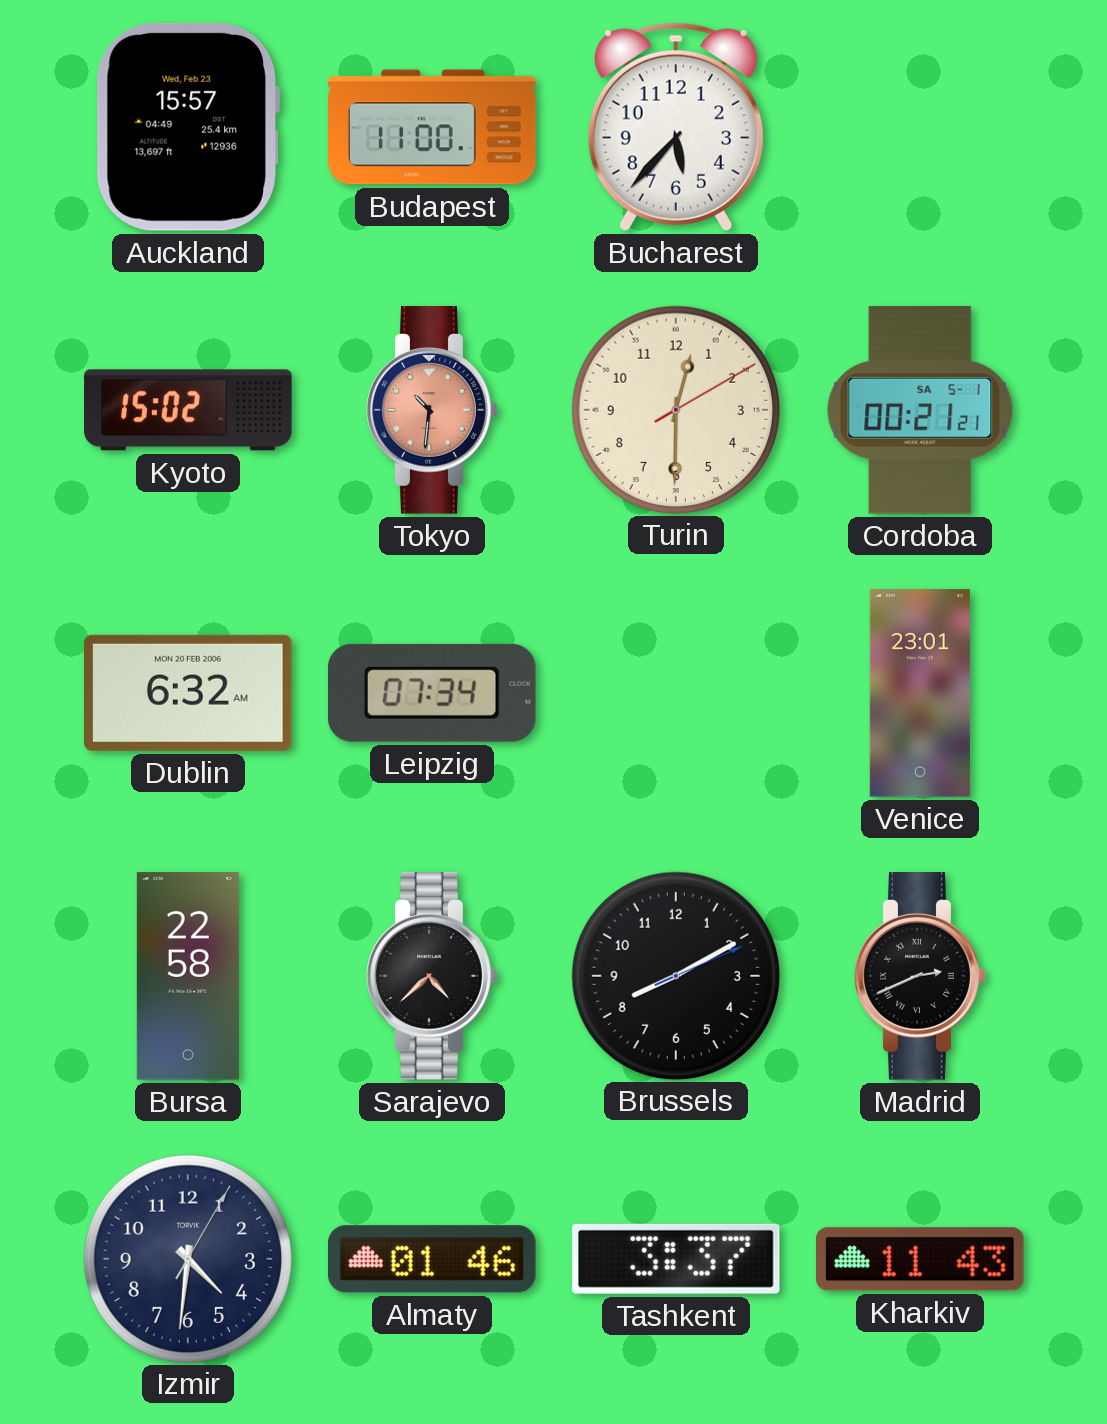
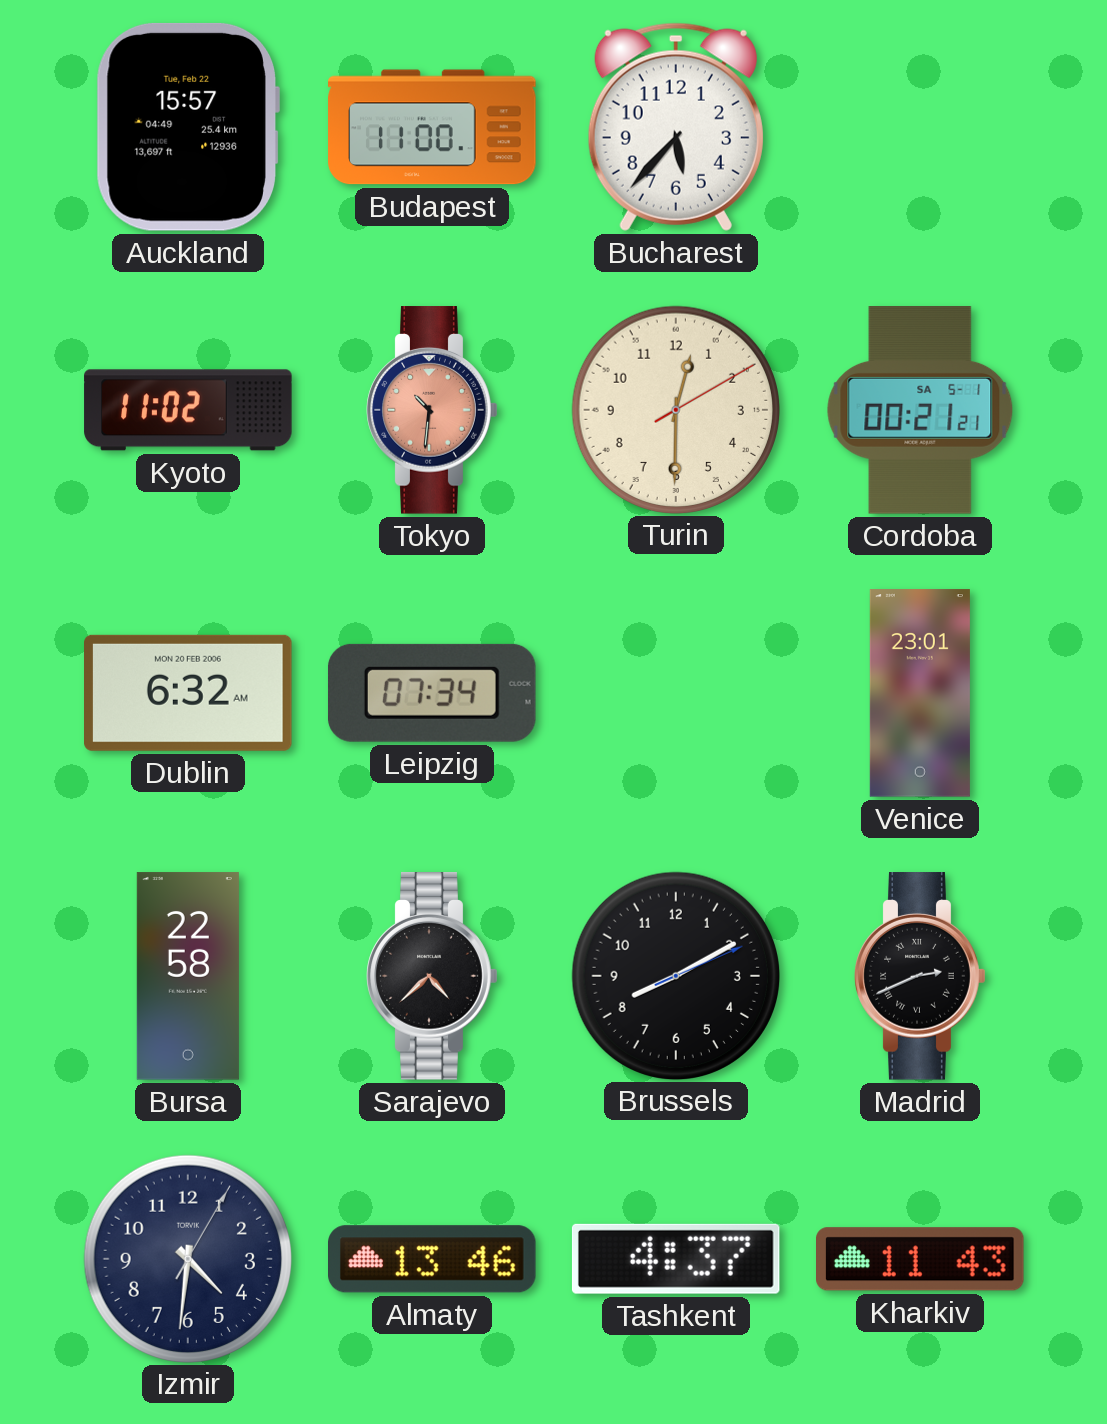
Auckland date: Wed, Feb 23 -> Tue, Feb 22
Kyoto: 15:02 -> 11:02
Almaty: 01:46 -> 13:46
Tashkent: 3:37 -> 4:37
